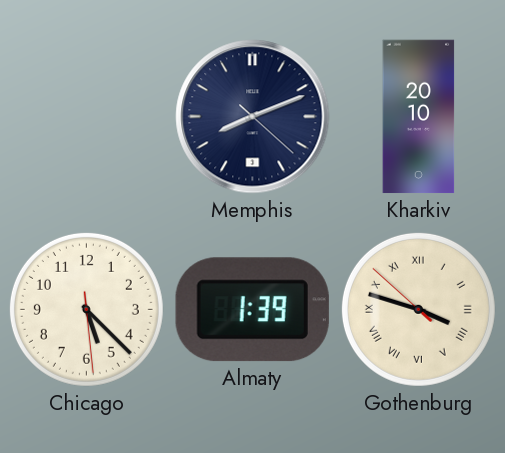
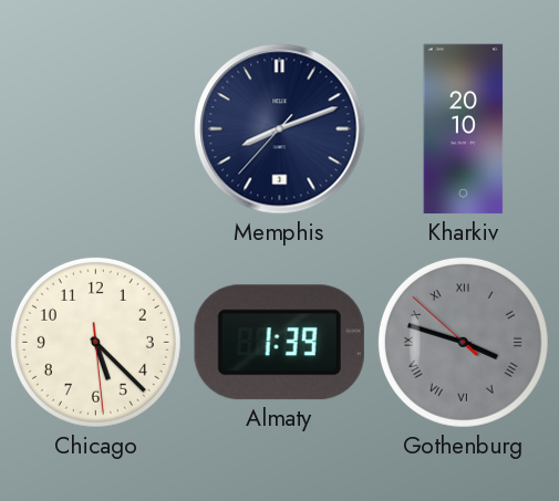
Memphis: 8:11:22 -> 8:11:37
Gothenburg dial: cream -> grey
